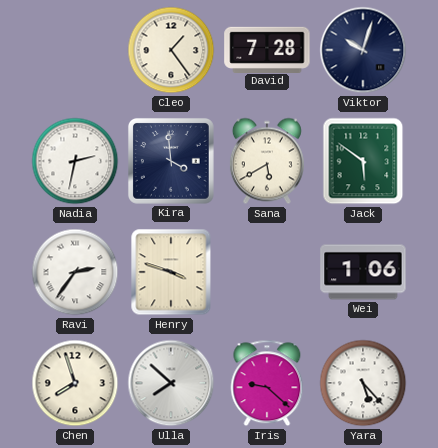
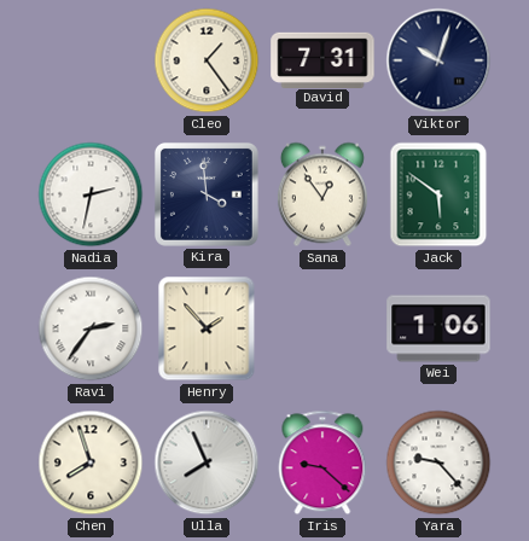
David: 7:28 -> 7:31
Sana: 5:40 -> 12:54
Henry: 3:48 -> 1:53
Ulla: 7:52 -> 7:56
Yara: 5:23 -> 9:23
